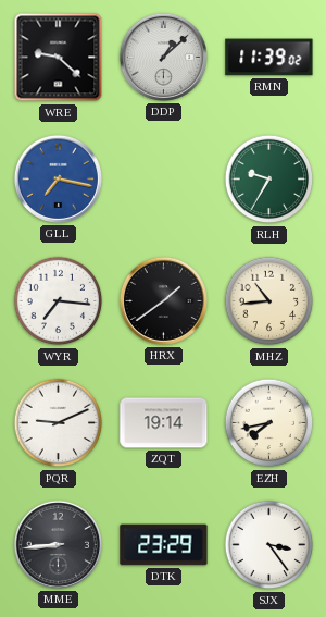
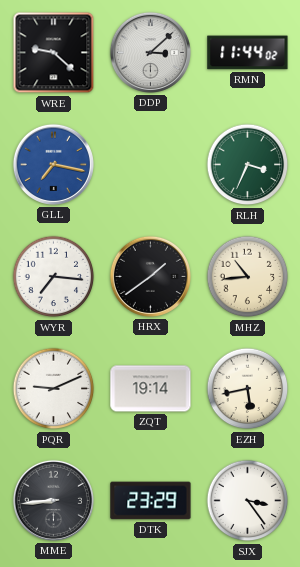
DDP: 1:08 -> 3:08
RMN: 11:39 -> 11:44
RLH: 9:35 -> 3:34
EZH: 7:43 -> 5:43
